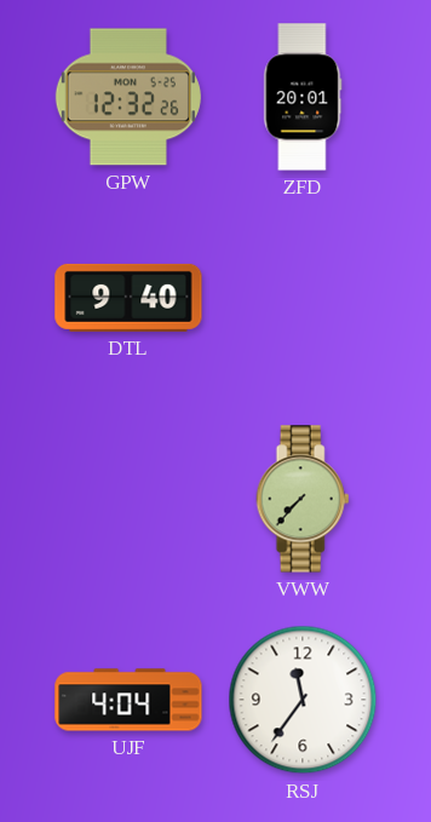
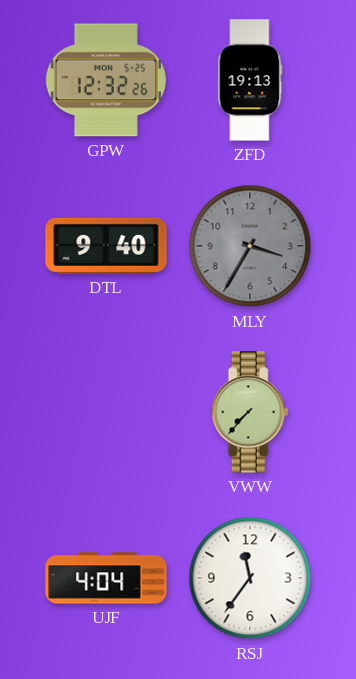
ZFD: 20:01 -> 19:13
MLY: none -> 3:35
